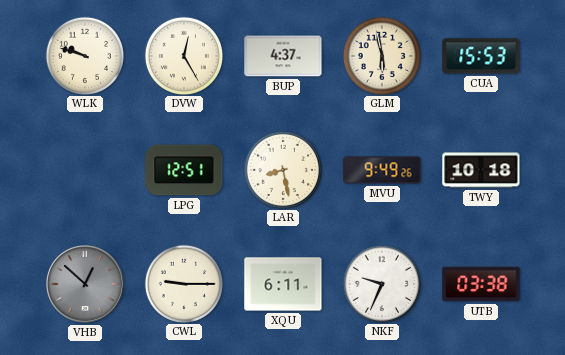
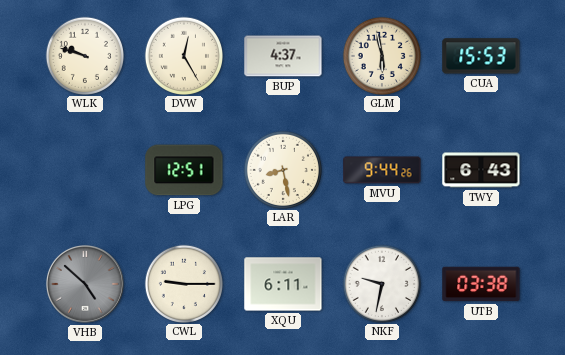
MVU: 9:49 -> 9:44
TWY: 10:18 -> 6:43
VHB: 12:52 -> 4:52
NKF: 9:34 -> 9:32
